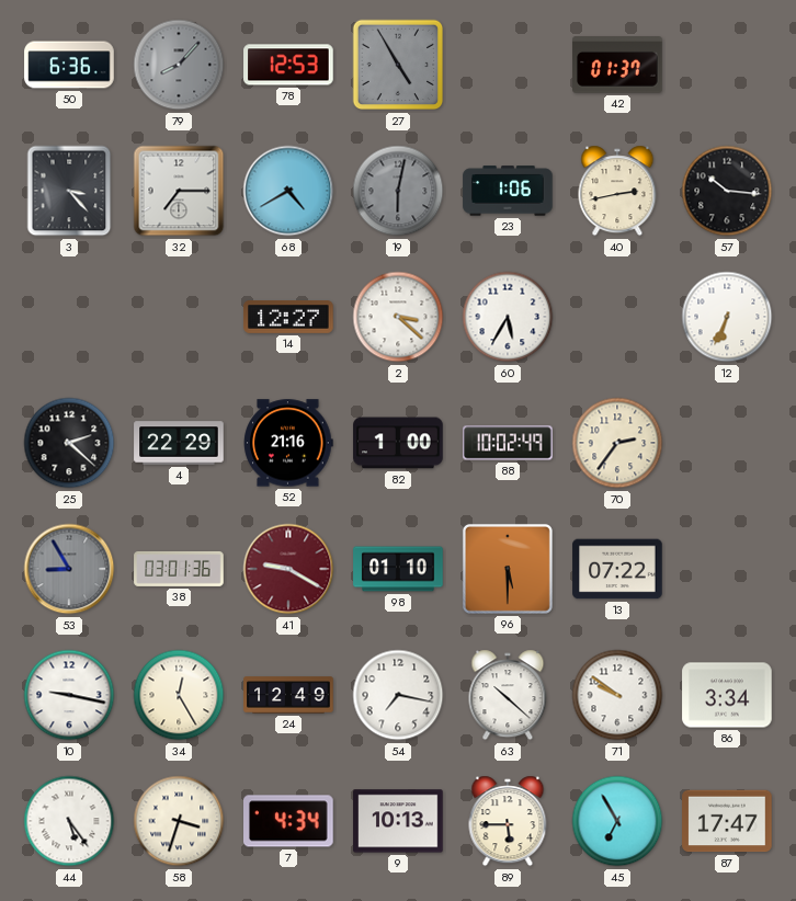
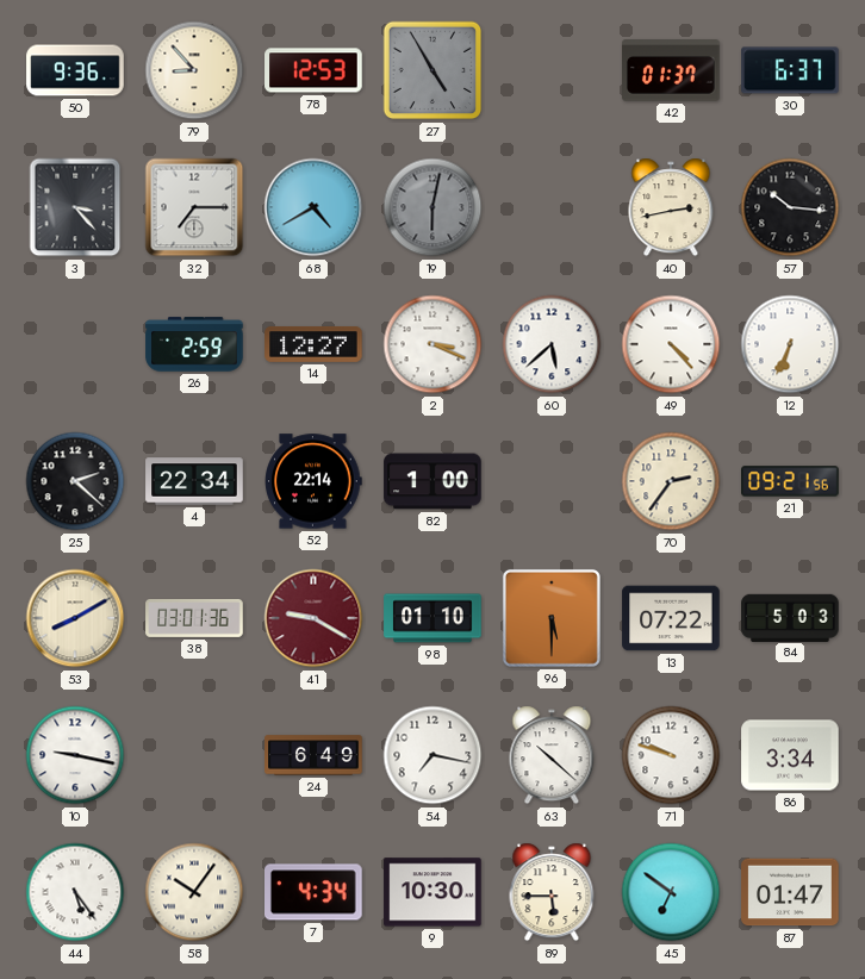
50: 6:36 -> 9:36
79: 8:07 -> 8:53
79 dial: grey -> cream
30: none -> 6:37
23: 1:06 -> none
26: none -> 2:59
2: 3:22 -> 3:19
60: 5:35 -> 5:38
49: none -> 4:23
4: 22:29 -> 22:34
52: 21:16 -> 22:14
88: 10:02 -> none
21: none -> 09:21
53: 8:55 -> 8:10
53 dial: grey -> cream
84: none -> 5:03
34: 12:25 -> none
24: 12:49 -> 6:49
71: 9:51 -> 9:48
58: 3:33 -> 10:06
9: 10:13 -> 10:30
45: 6:55 -> 6:51
87: 17:47 -> 01:47
